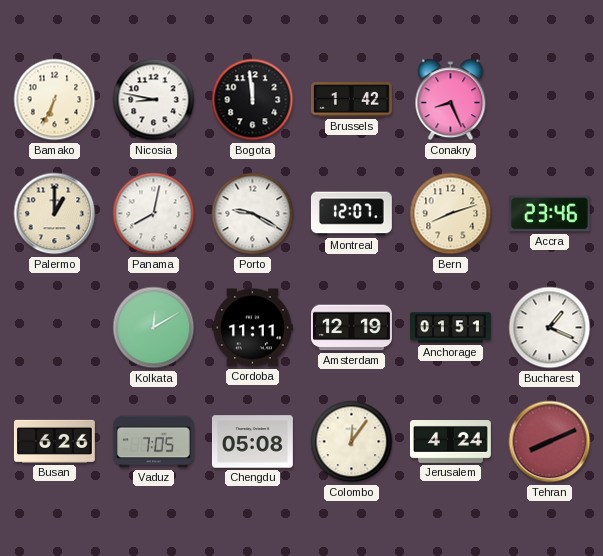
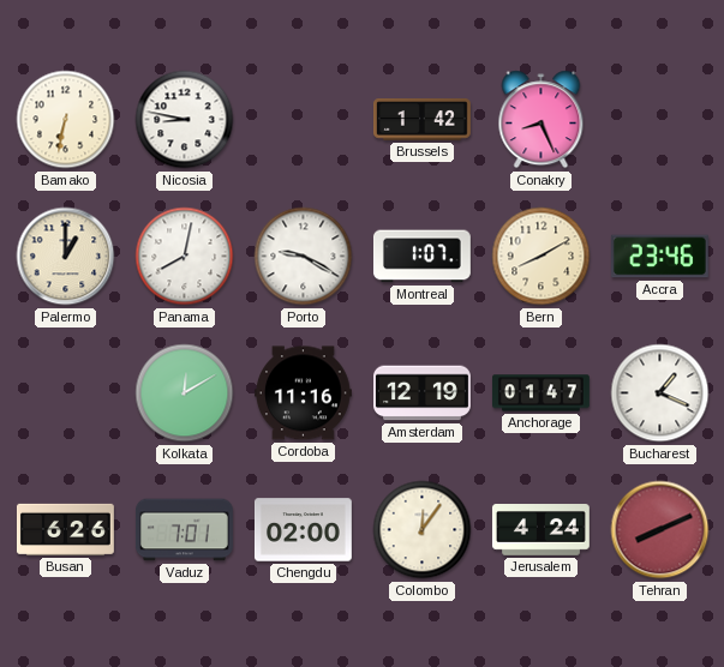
Bamako: 6:34 -> 6:32
Bogota: 11:59 -> none
Montreal: 12:07 -> 1:07
Bern: 8:12 -> 8:10
Cordoba: 11:11 -> 11:16
Anchorage: 01:51 -> 01:47
Vaduz: 7:05 -> 7:01
Chengdu: 05:08 -> 02:00
